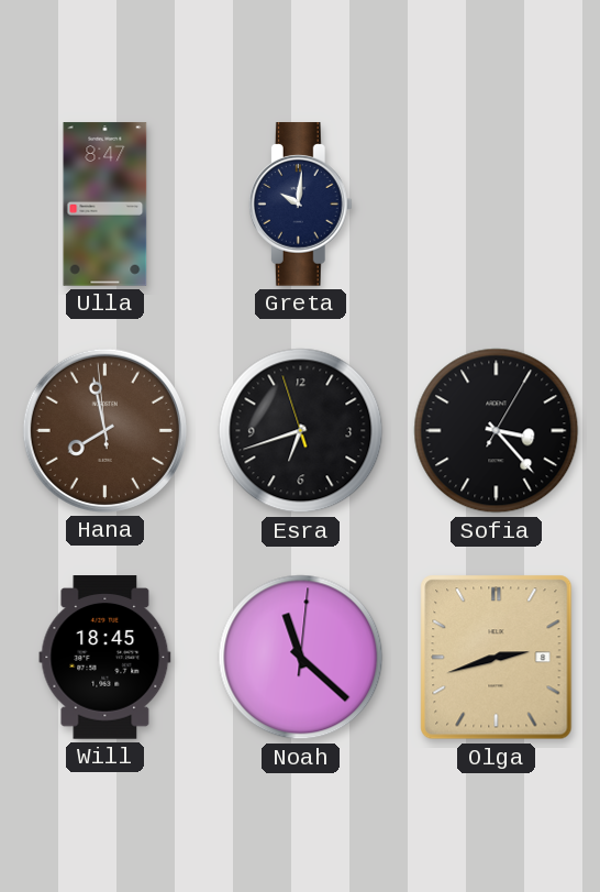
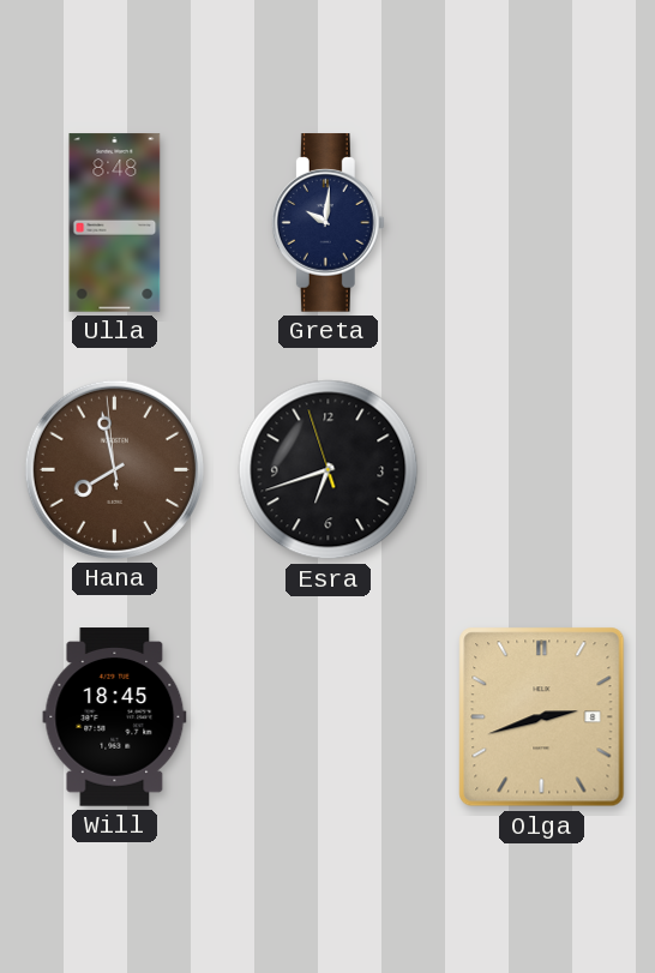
Ulla: 8:47 -> 8:48
Sofia: 3:23 -> none
Noah: 11:22 -> none
